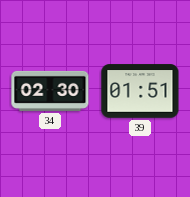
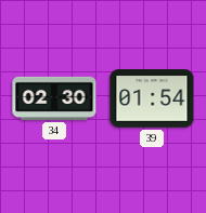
39: 01:51 -> 01:54
